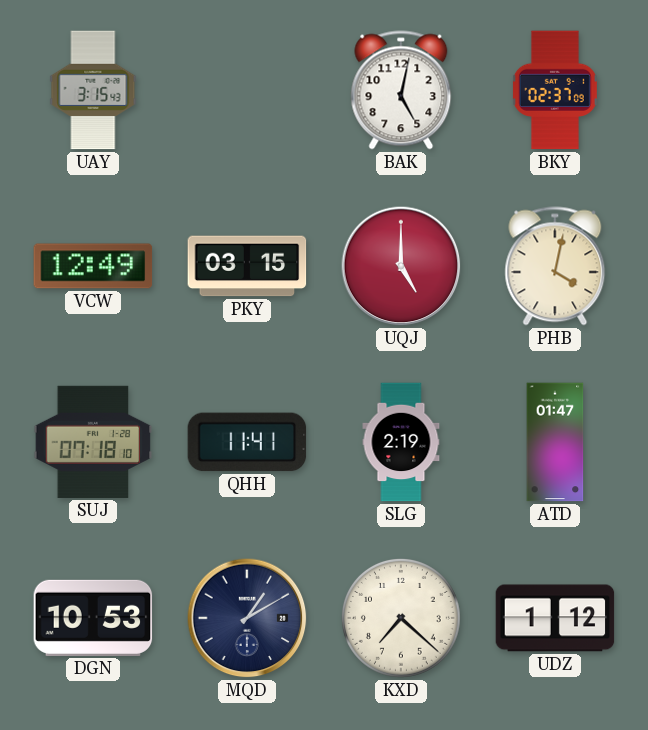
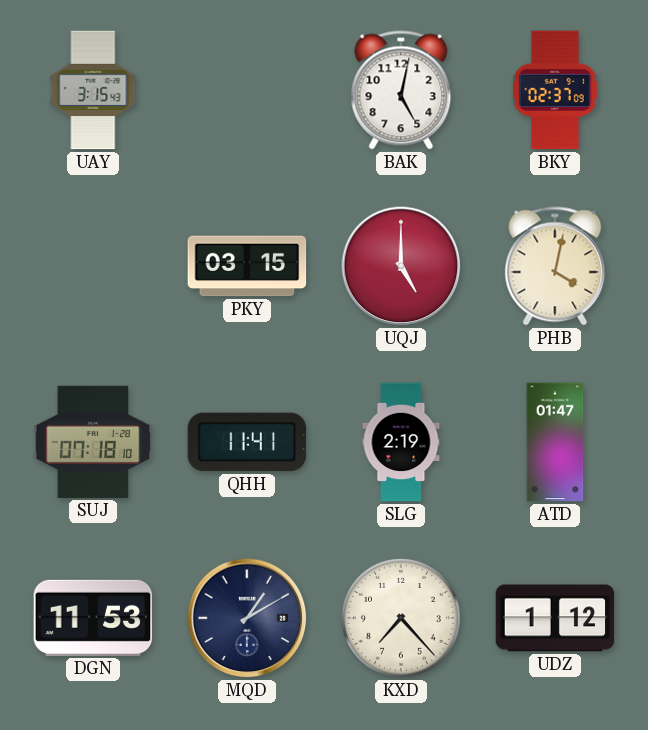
VCW: 12:49 -> none
DGN: 10:53 -> 11:53
KXD: 7:22 -> 7:23
